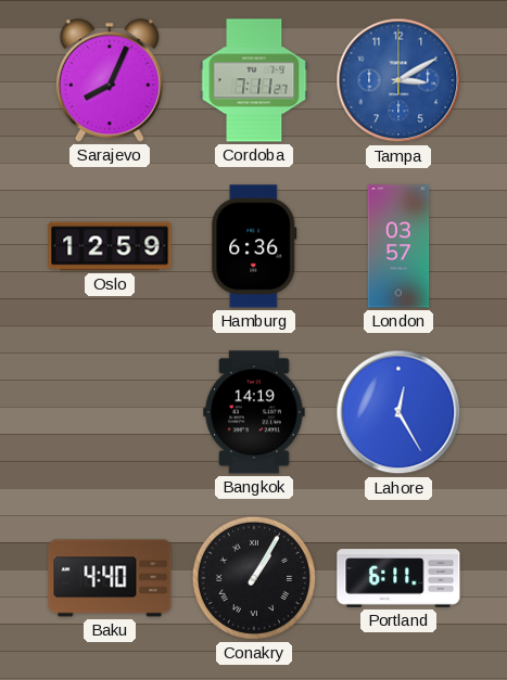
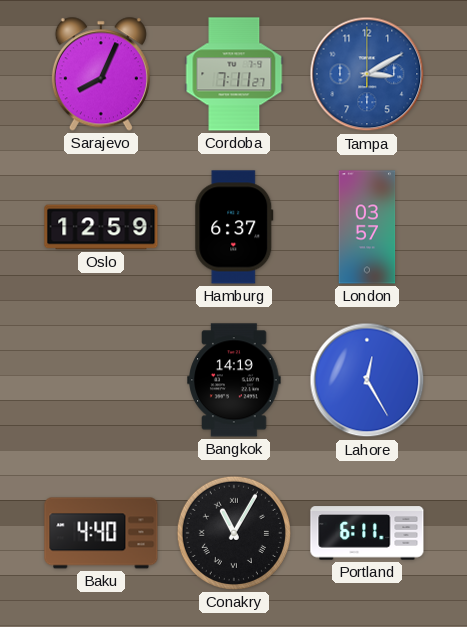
Hamburg: 6:36 -> 6:37
Conakry: 1:05 -> 11:05
